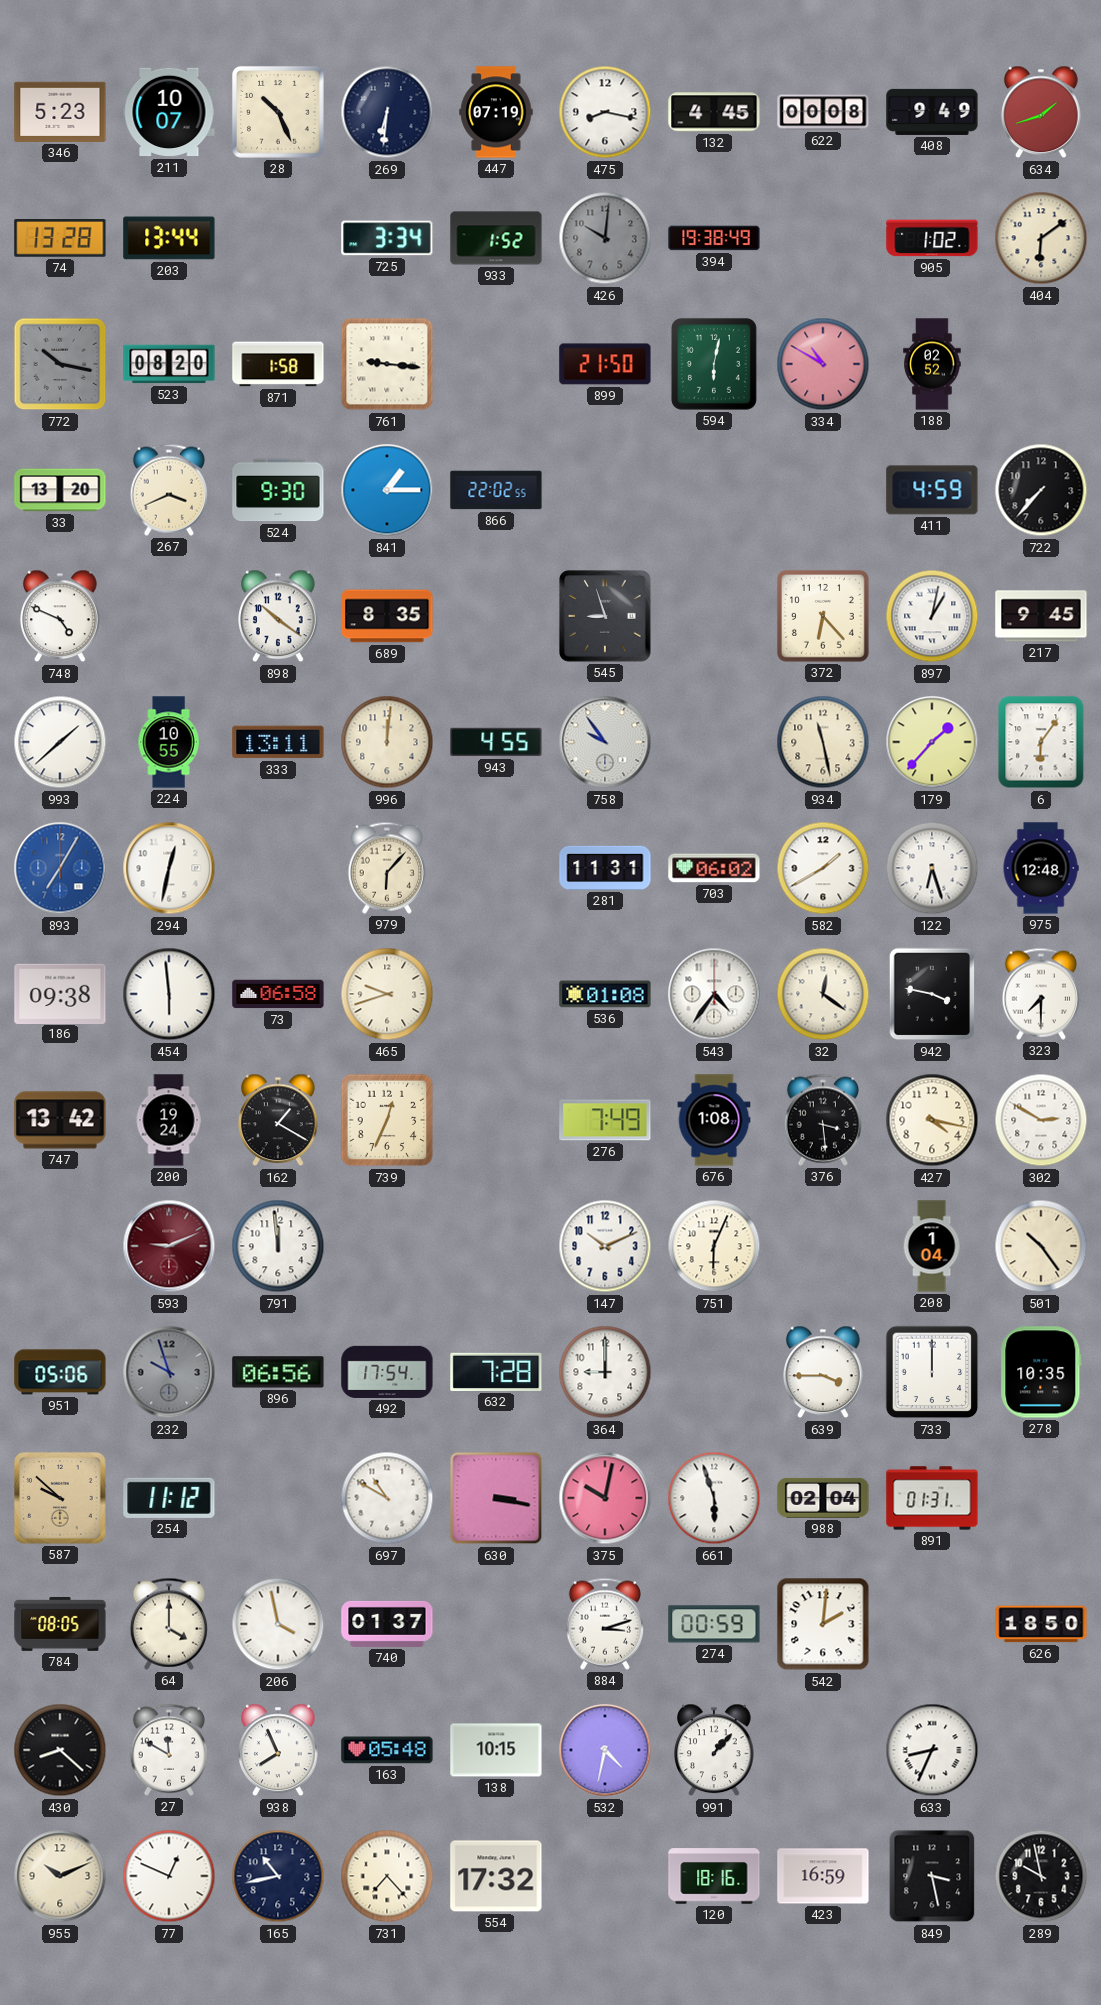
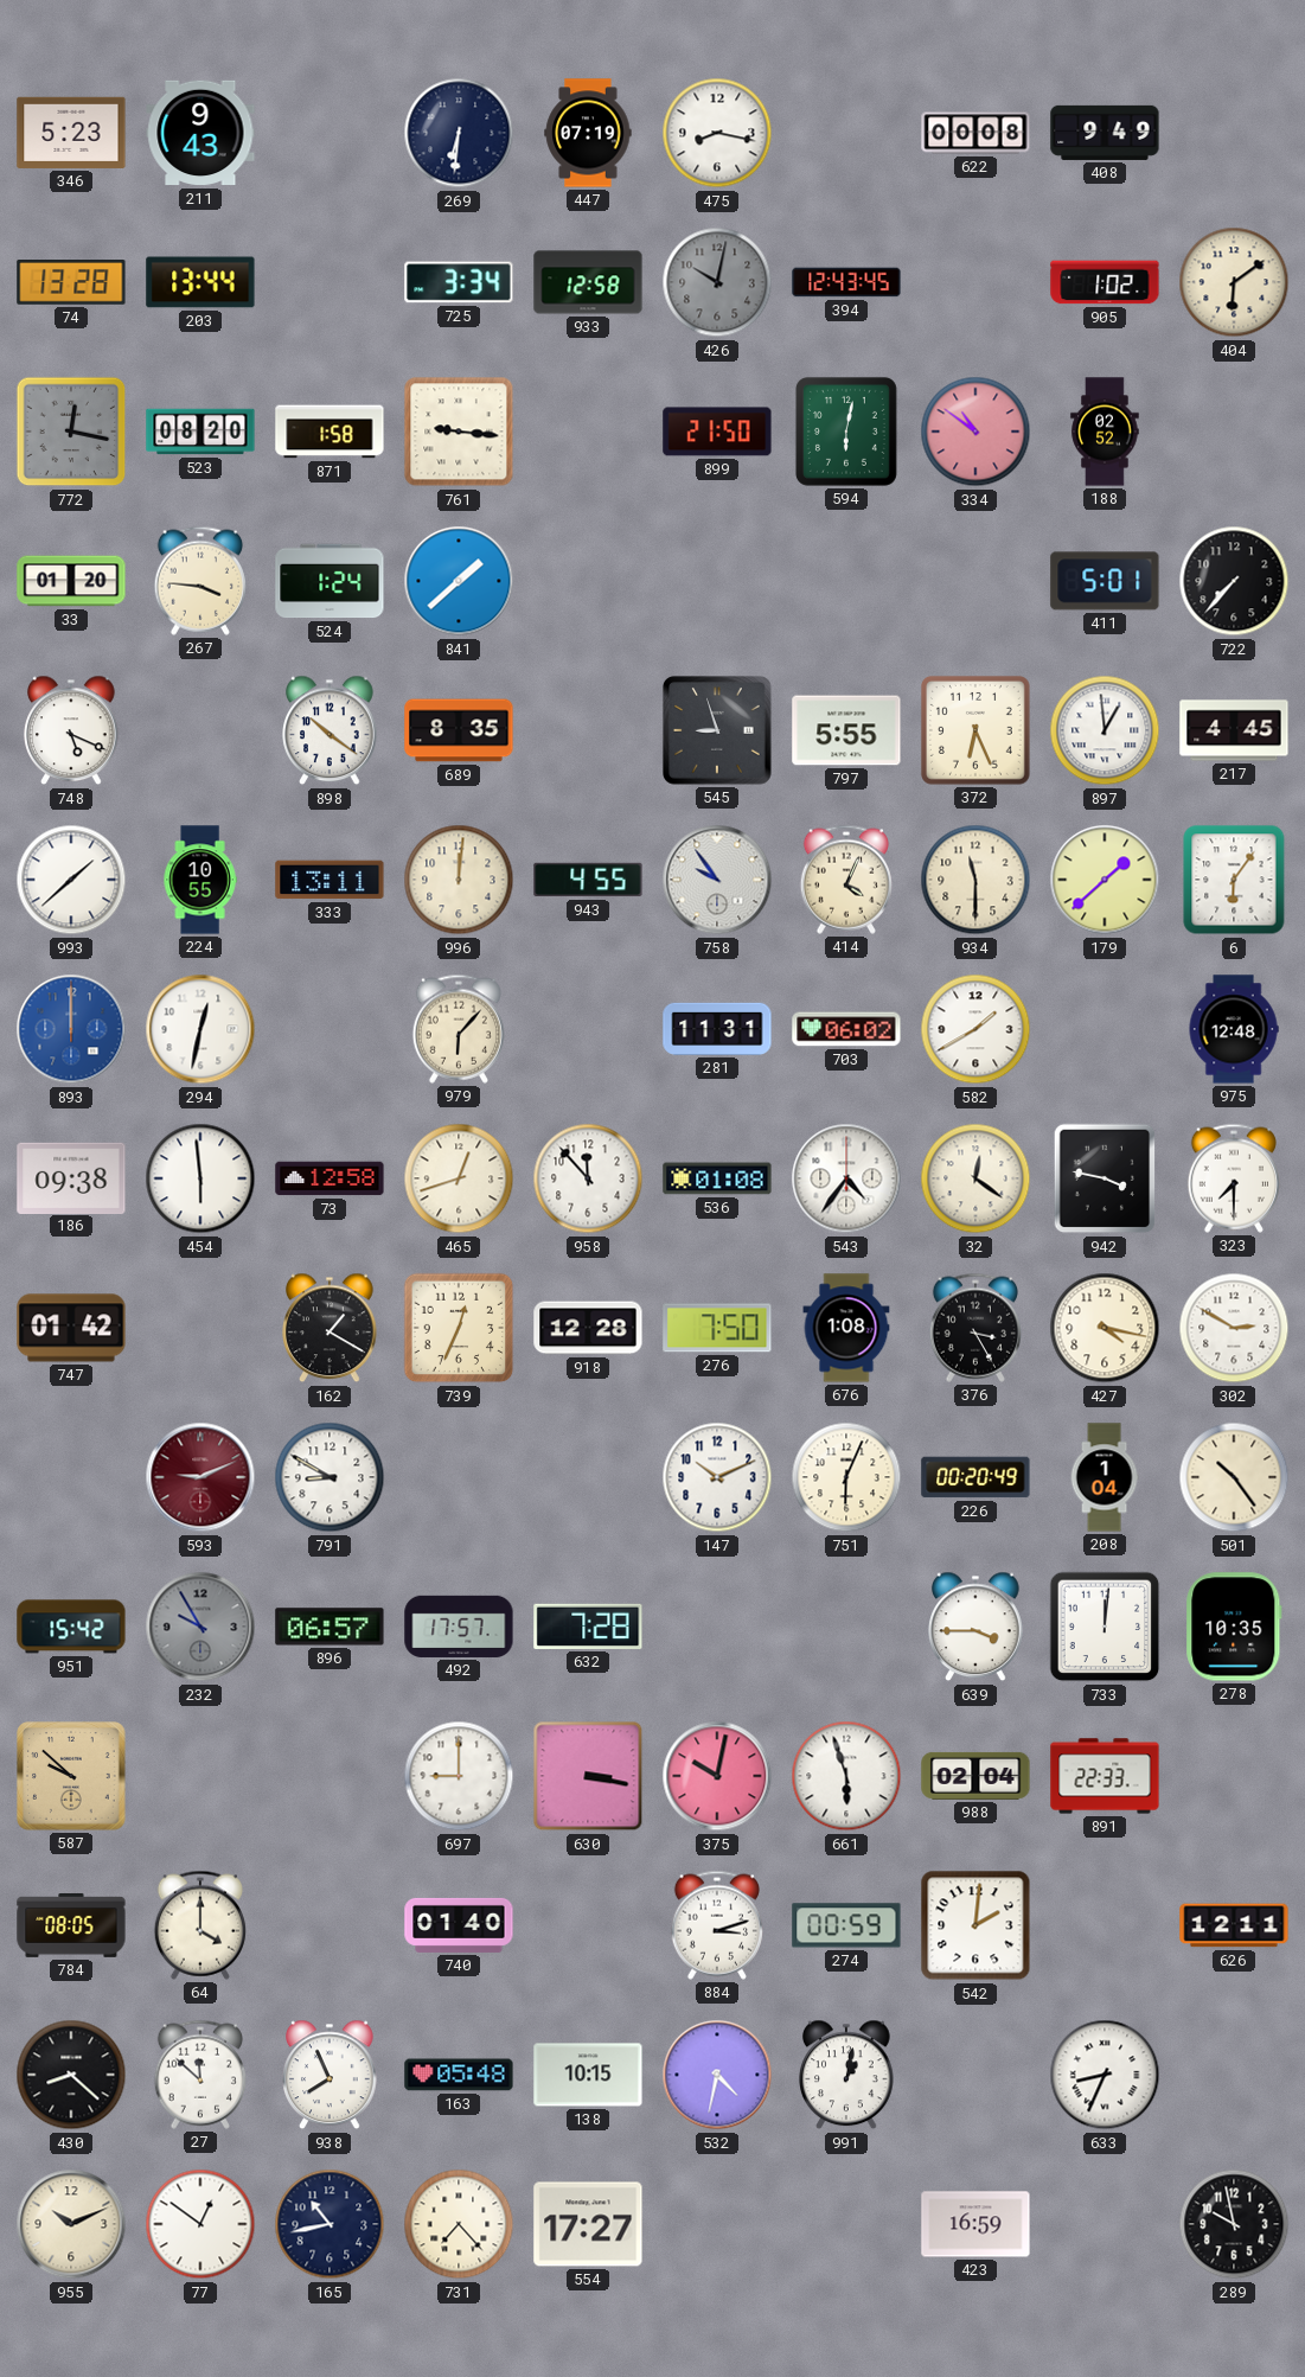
211: 10:07 -> 9:43
28: 10:26 -> none
132: 4:45 -> none
634: 1:42 -> none
933: 1:52 -> 12:58
426: 10:01 -> 10:02
394: 19:38 -> 12:43
772: 10:17 -> 12:17
334: 10:50 -> 10:51
33: 13:20 -> 01:20
267: 3:41 -> 3:46
524: 9:30 -> 1:24
841: 1:15 -> 1:38
866: 22:02 -> none
411: 4:59 -> 5:01
748: 4:49 -> 5:19
797: none -> 5:55
372: 6:23 -> 6:26
897: 1:02 -> 12:59
217: 9:45 -> 4:45
414: none -> 4:04
934: 11:28 -> 11:30
179: 1:37 -> 1:38
893: 7:05 -> 12:00
122: 6:27 -> none
73: 06:58 -> 12:58
465: 9:42 -> 12:42
958: none -> 11:53
747: 13:42 -> 01:42
200: 19:24 -> none
918: none -> 12:28
276: 7:49 -> 7:50
376: 3:29 -> 3:25
791: 11:59 -> 8:50
226: none -> 00:20
951: 05:06 -> 15:42
232: 9:57 -> 9:55
896: 06:56 -> 06:57
492: 17:54 -> 17:57
364: 9:00 -> none
733: 12:00 -> 12:01
254: 11:12 -> none
697: 10:50 -> 9:00
891: 01:31 -> 22:33
206: 3:58 -> none
740: 01:37 -> 01:40
626: 18:50 -> 12:11
27: 11:50 -> 11:52
991: 1:07 -> 1:02
77: 12:49 -> 12:51
554: 17:32 -> 17:27
120: 18:16 -> none
849: 3:28 -> none
